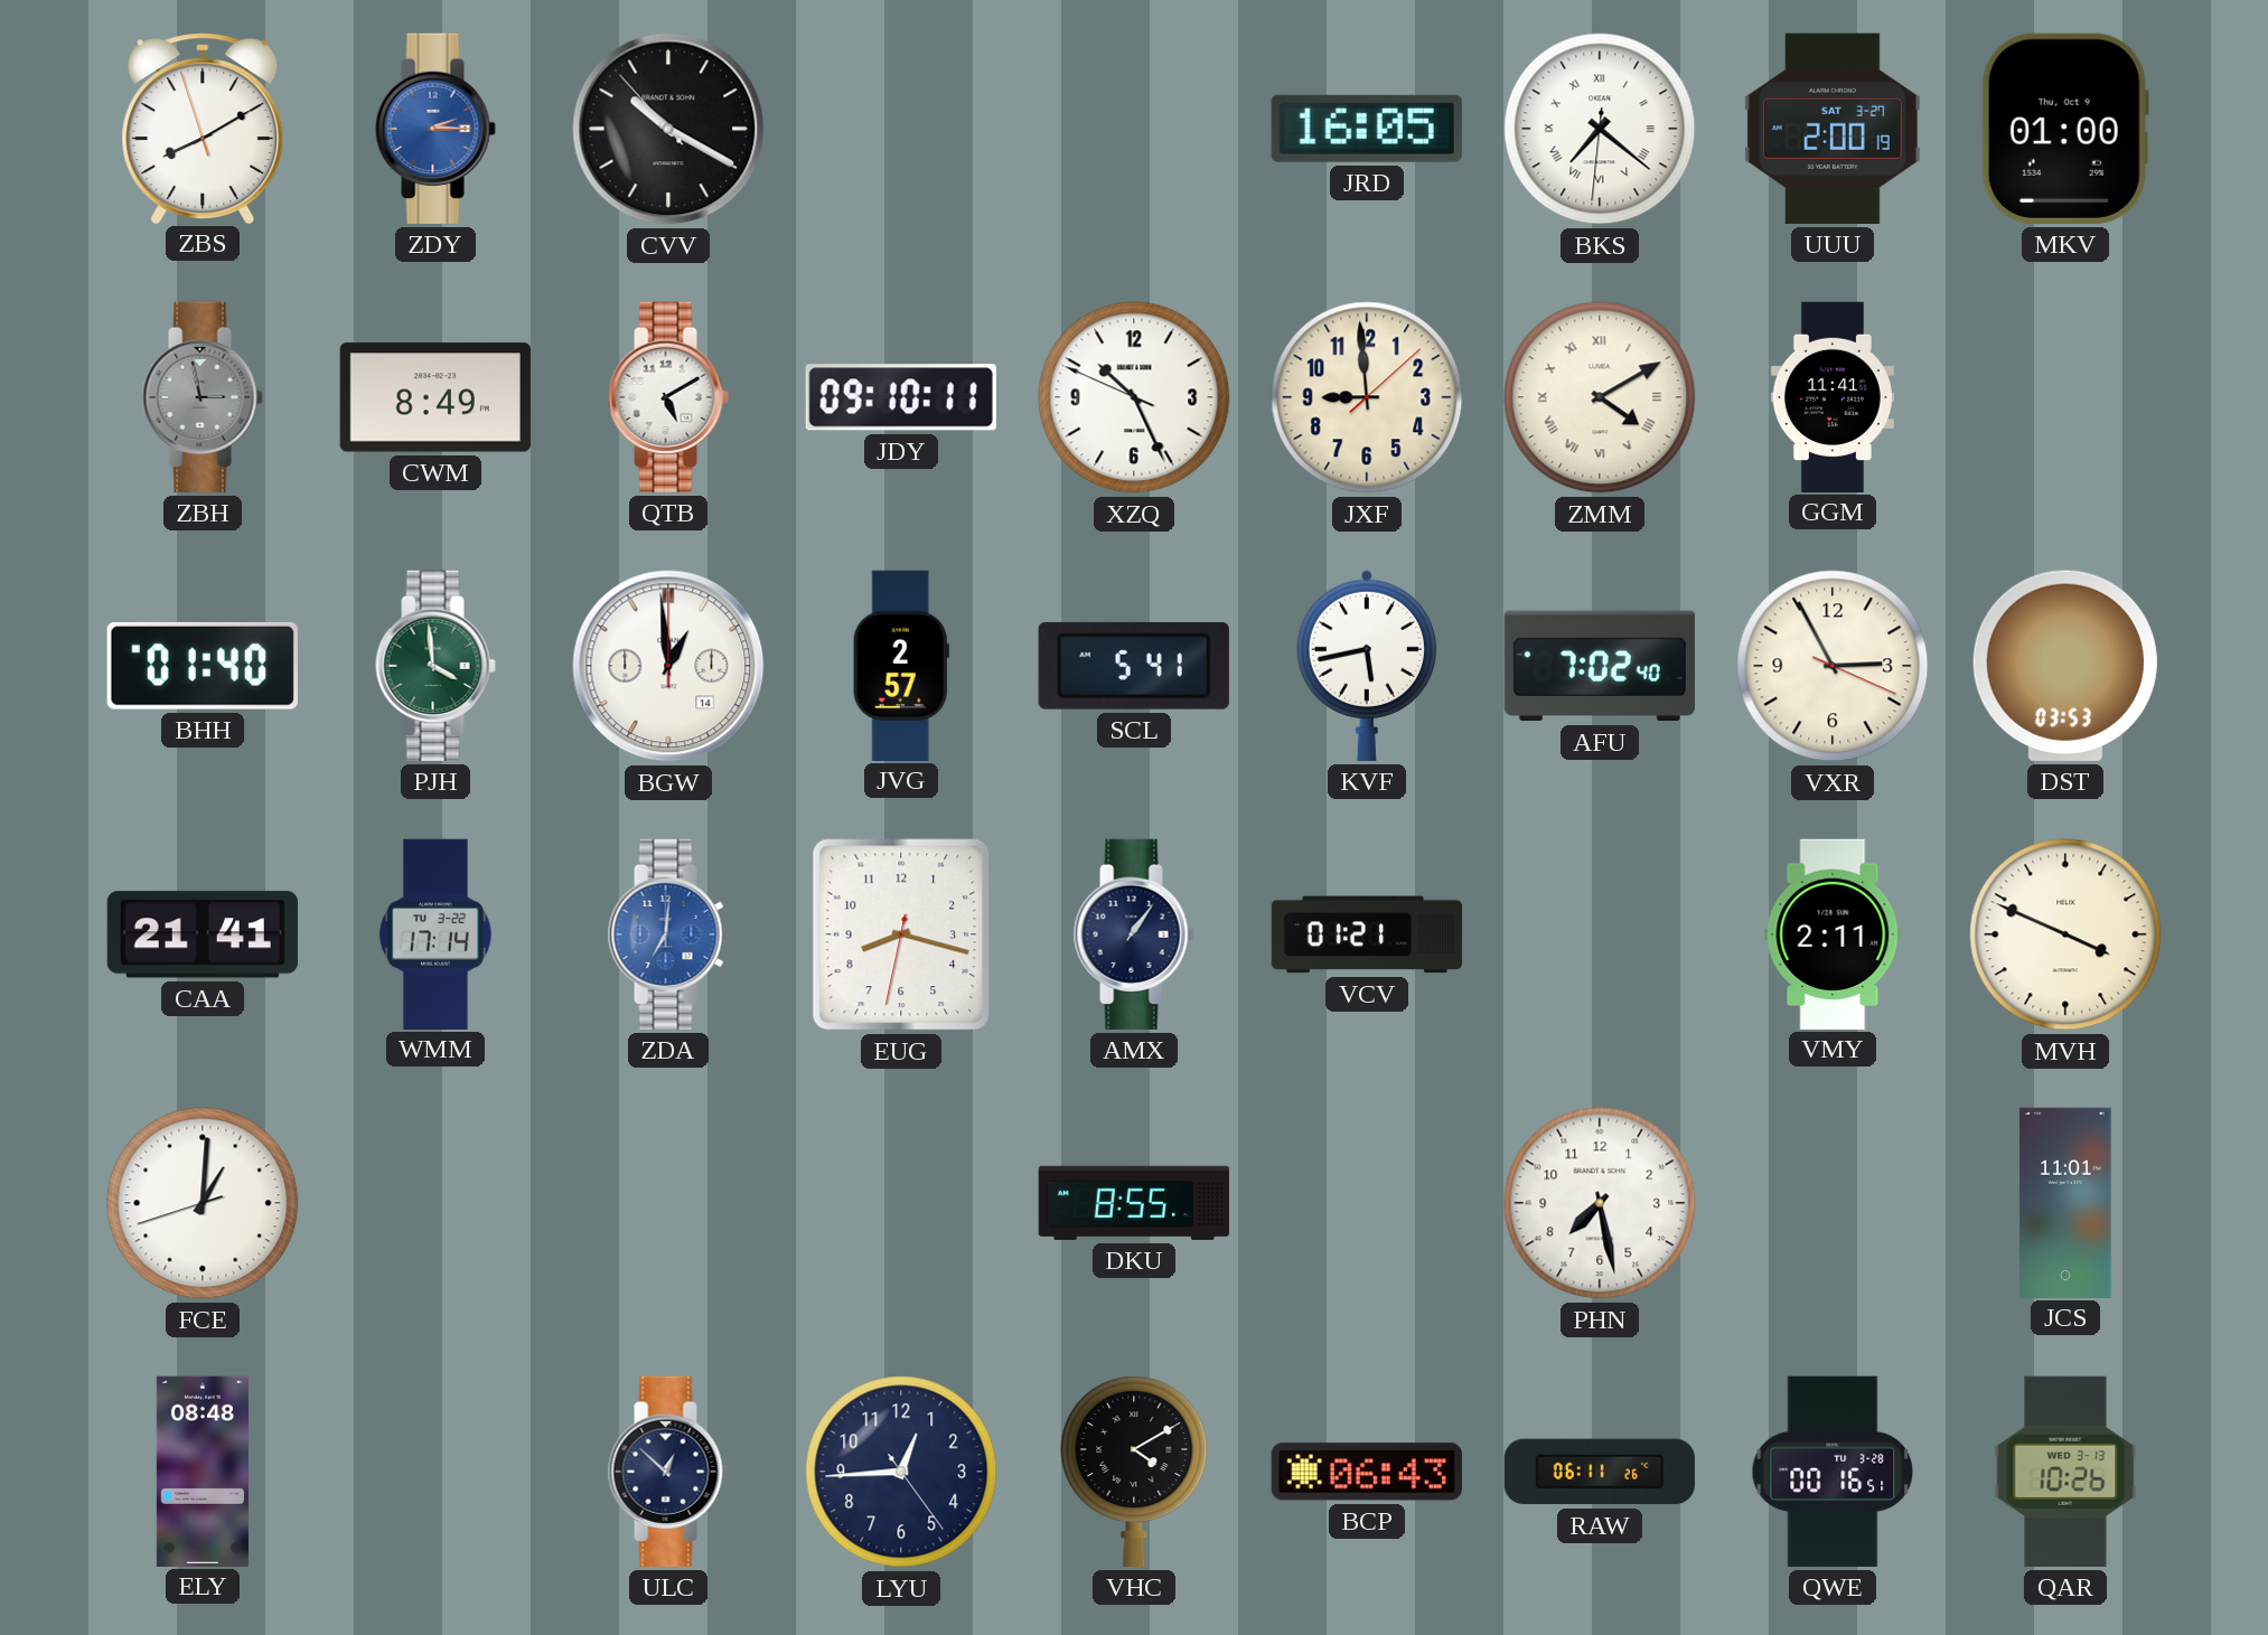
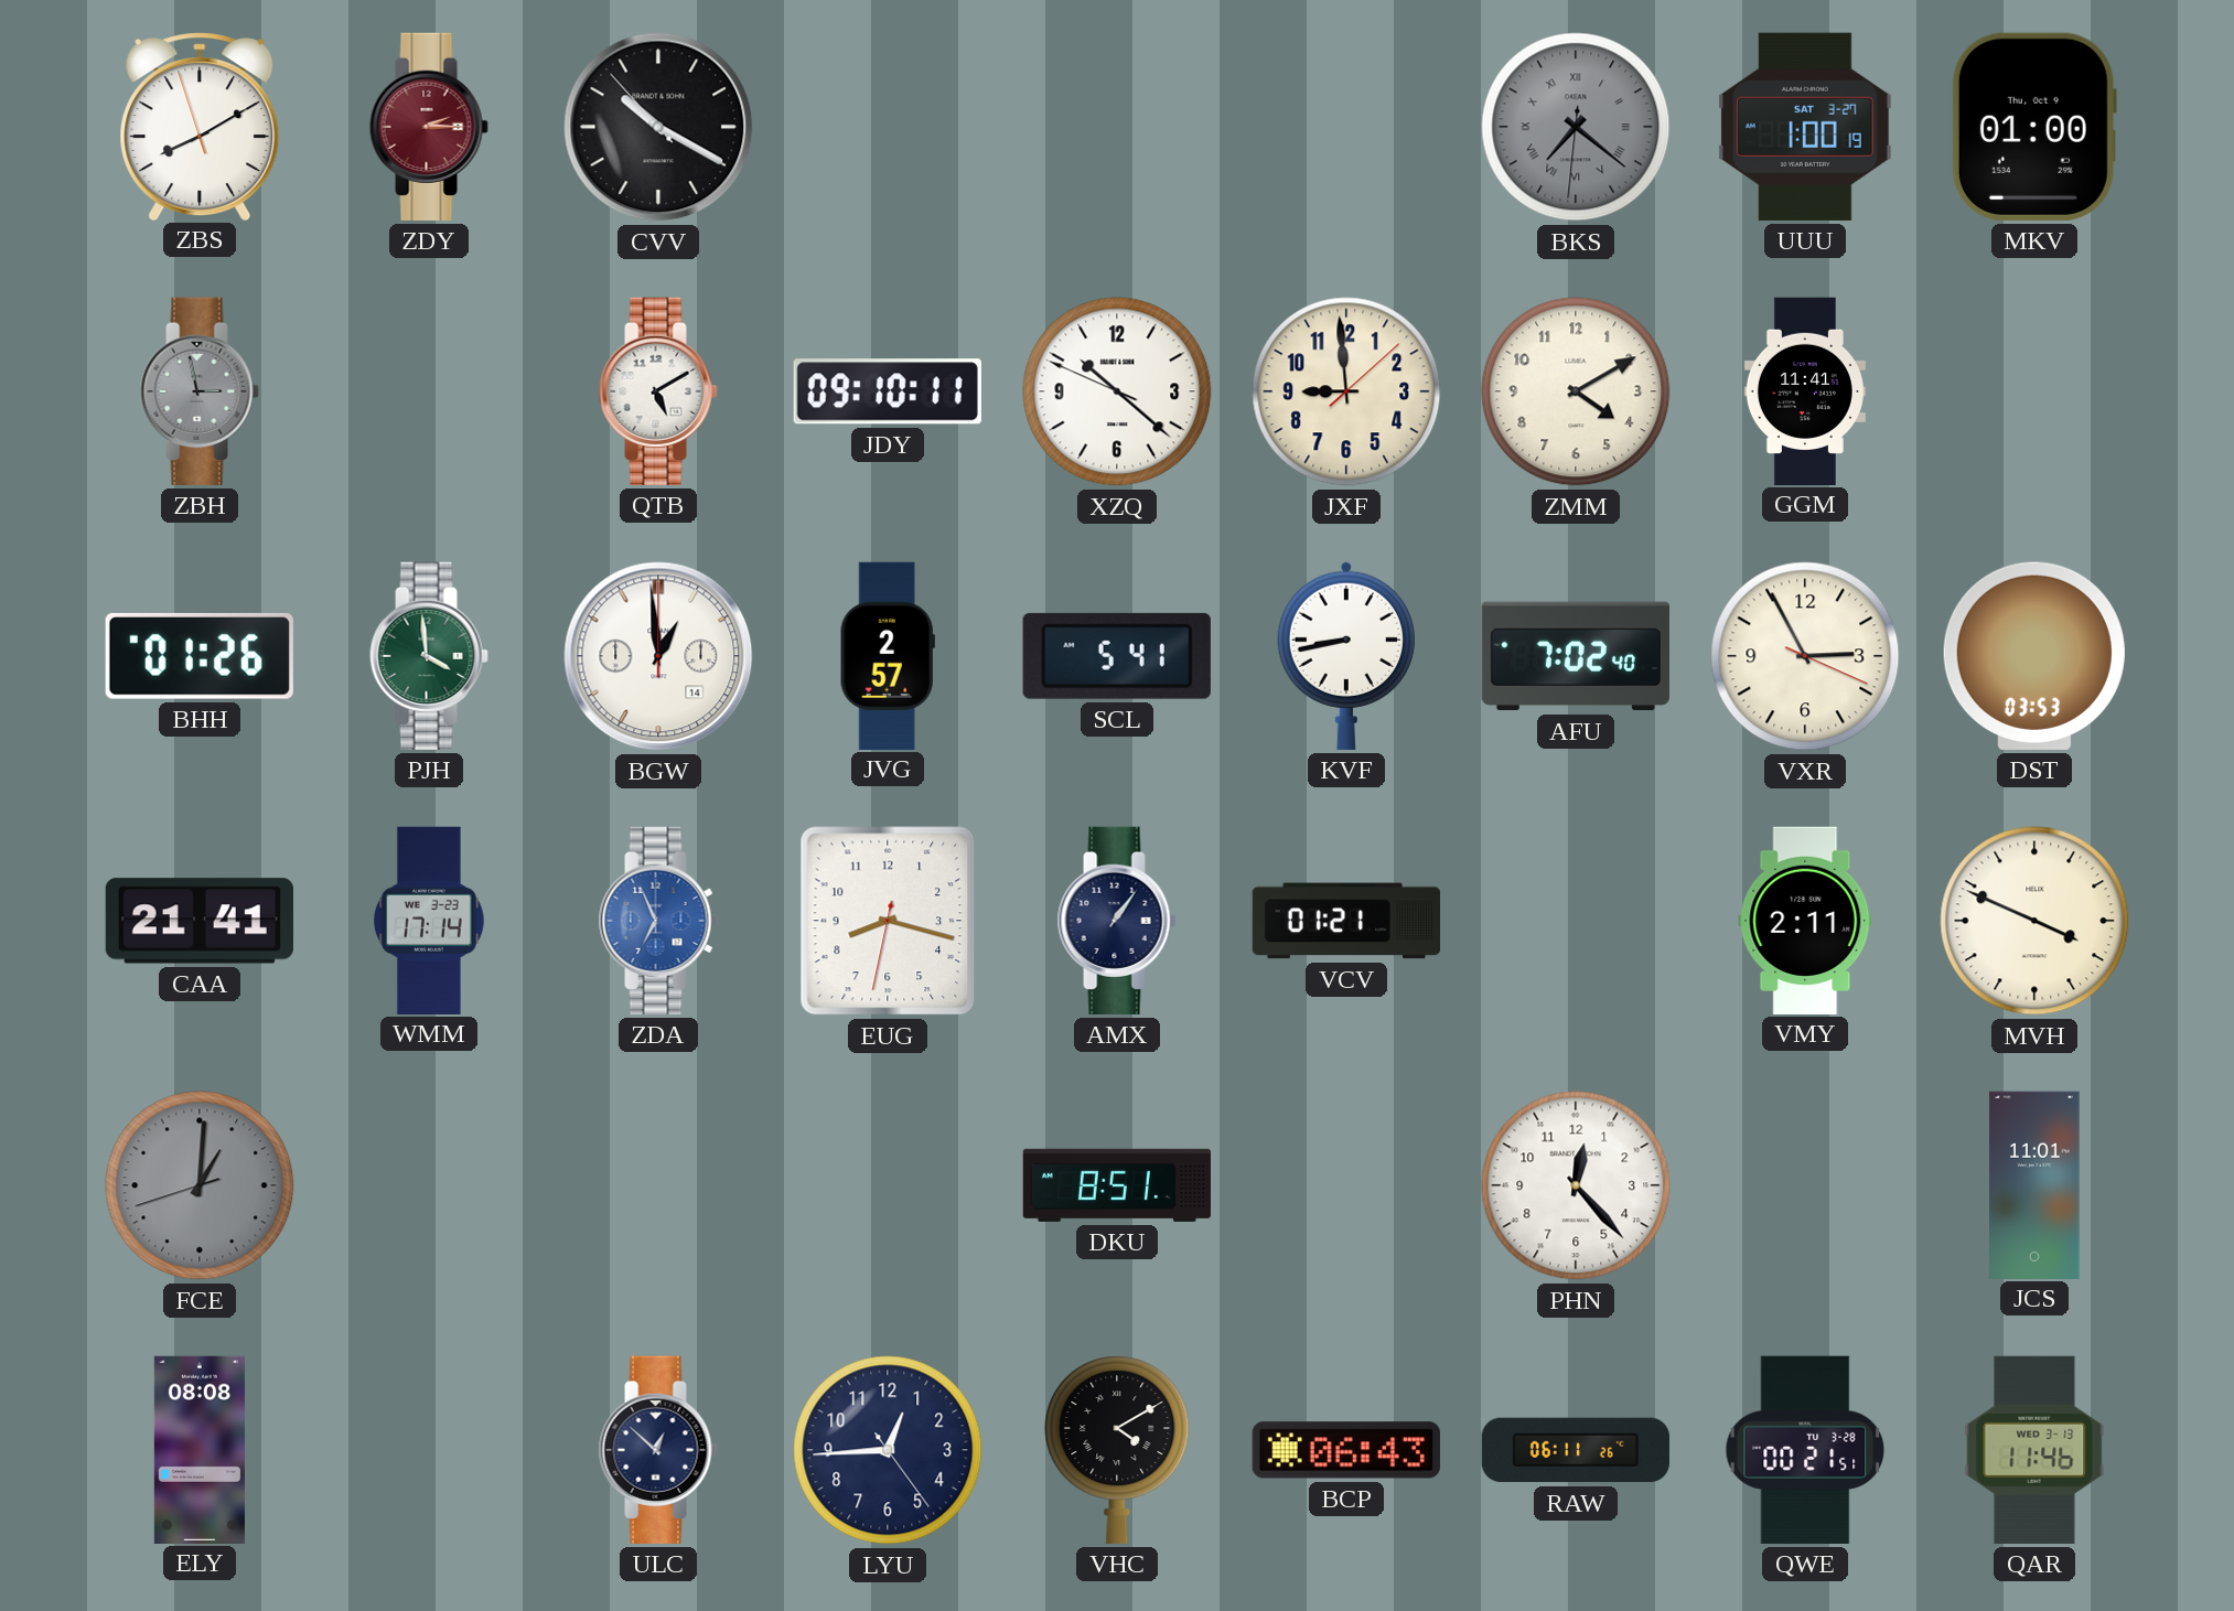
ZDY dial: blue -> burgundy
JRD: 16:05 -> none
BKS dial: white -> grey
UUU: 2:00 -> 1:00
CWM: 8:49 -> none
XZQ: 10:25 -> 10:21
ZMM numerals: Roman -> Arabic
BHH: 01:40 -> 01:26
KVF: 5:43 -> 8:43
WMM date: TU 3-22 -> WE 3-23
ZDA: 7:01 -> 6:56
FCE dial: white -> grey
DKU: 8:55 -> 8:51
PHN: 7:28 -> 12:23
ELY: 08:48 -> 08:08
QWE: 00:16 -> 00:21
QAR: 10:26 -> 11:46
